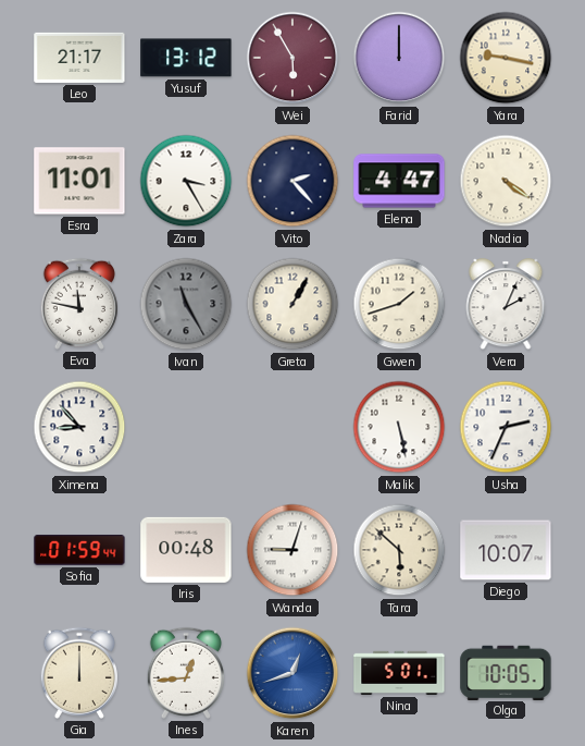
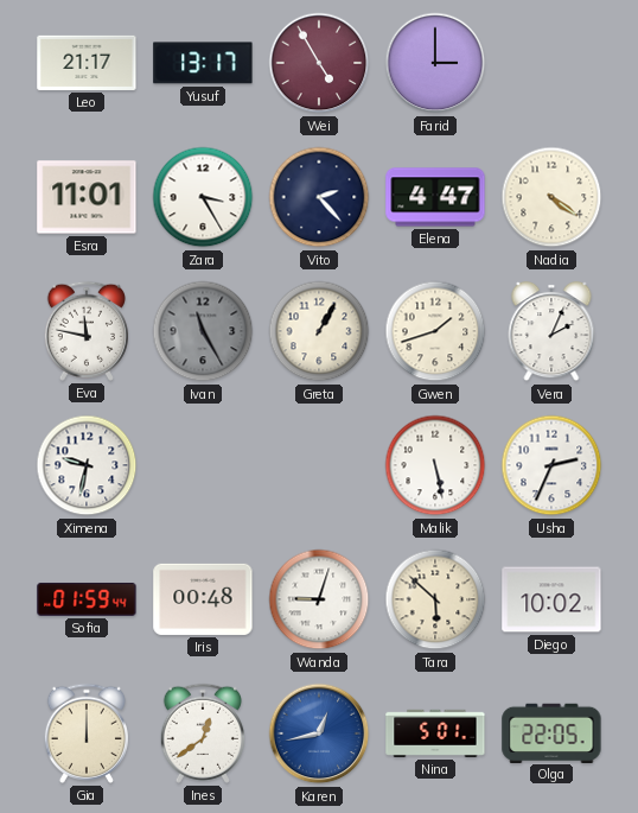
Yusuf: 13:12 -> 13:17
Wei: 5:55 -> 4:55
Farid: 12:00 -> 3:00
Yara: 9:17 -> none
Ximena: 8:53 -> 9:32
Diego: 10:07 -> 10:02
Ines: 12:44 -> 12:39
Karen: 12:42 -> 12:43
Olga: 10:05 -> 22:05
